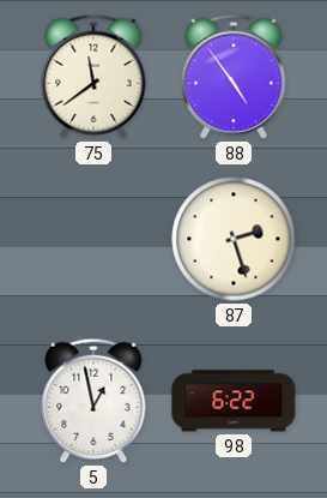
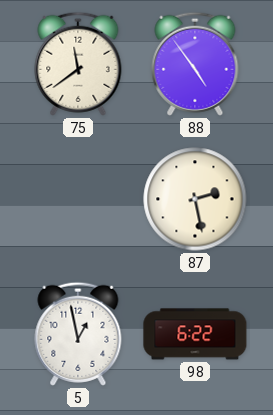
87: 2:27 -> 2:28
